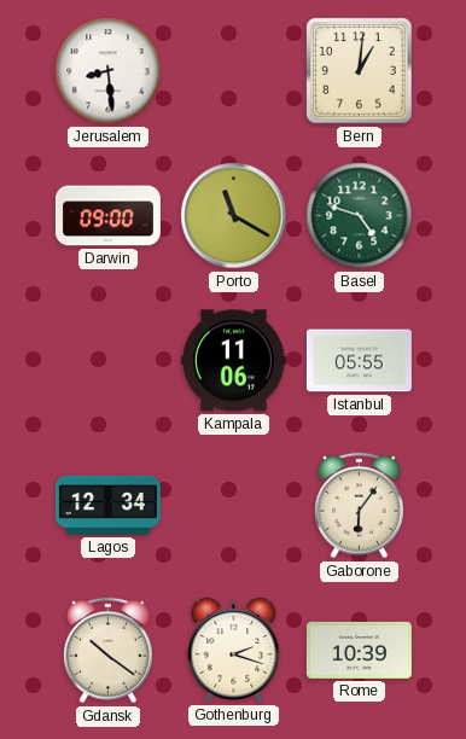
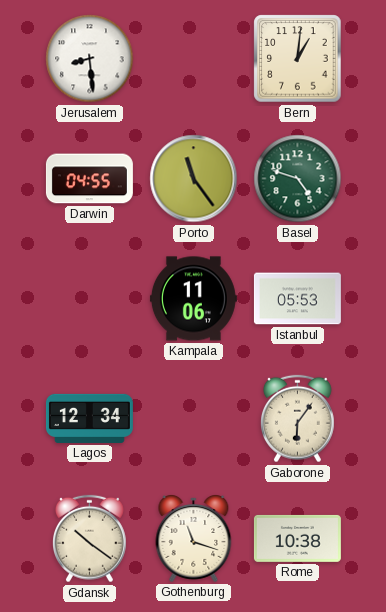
Darwin: 09:00 -> 04:55
Porto: 11:20 -> 11:24
Istanbul: 05:55 -> 05:53
Gothenburg: 2:18 -> 11:18
Rome: 10:39 -> 10:38
